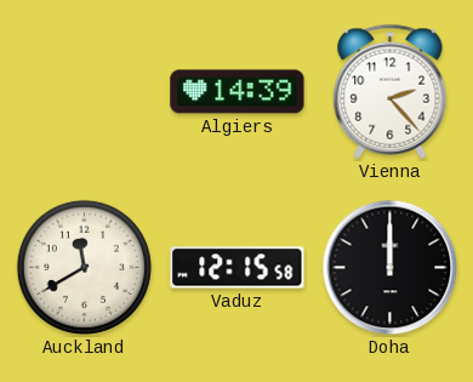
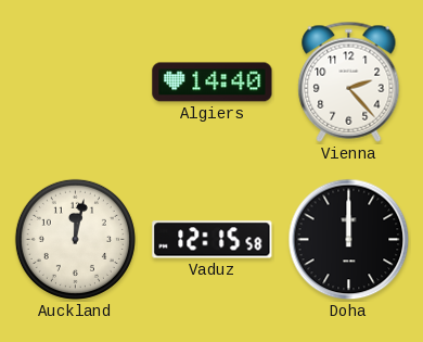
Algiers: 14:39 -> 14:40
Auckland: 11:40 -> 12:02
